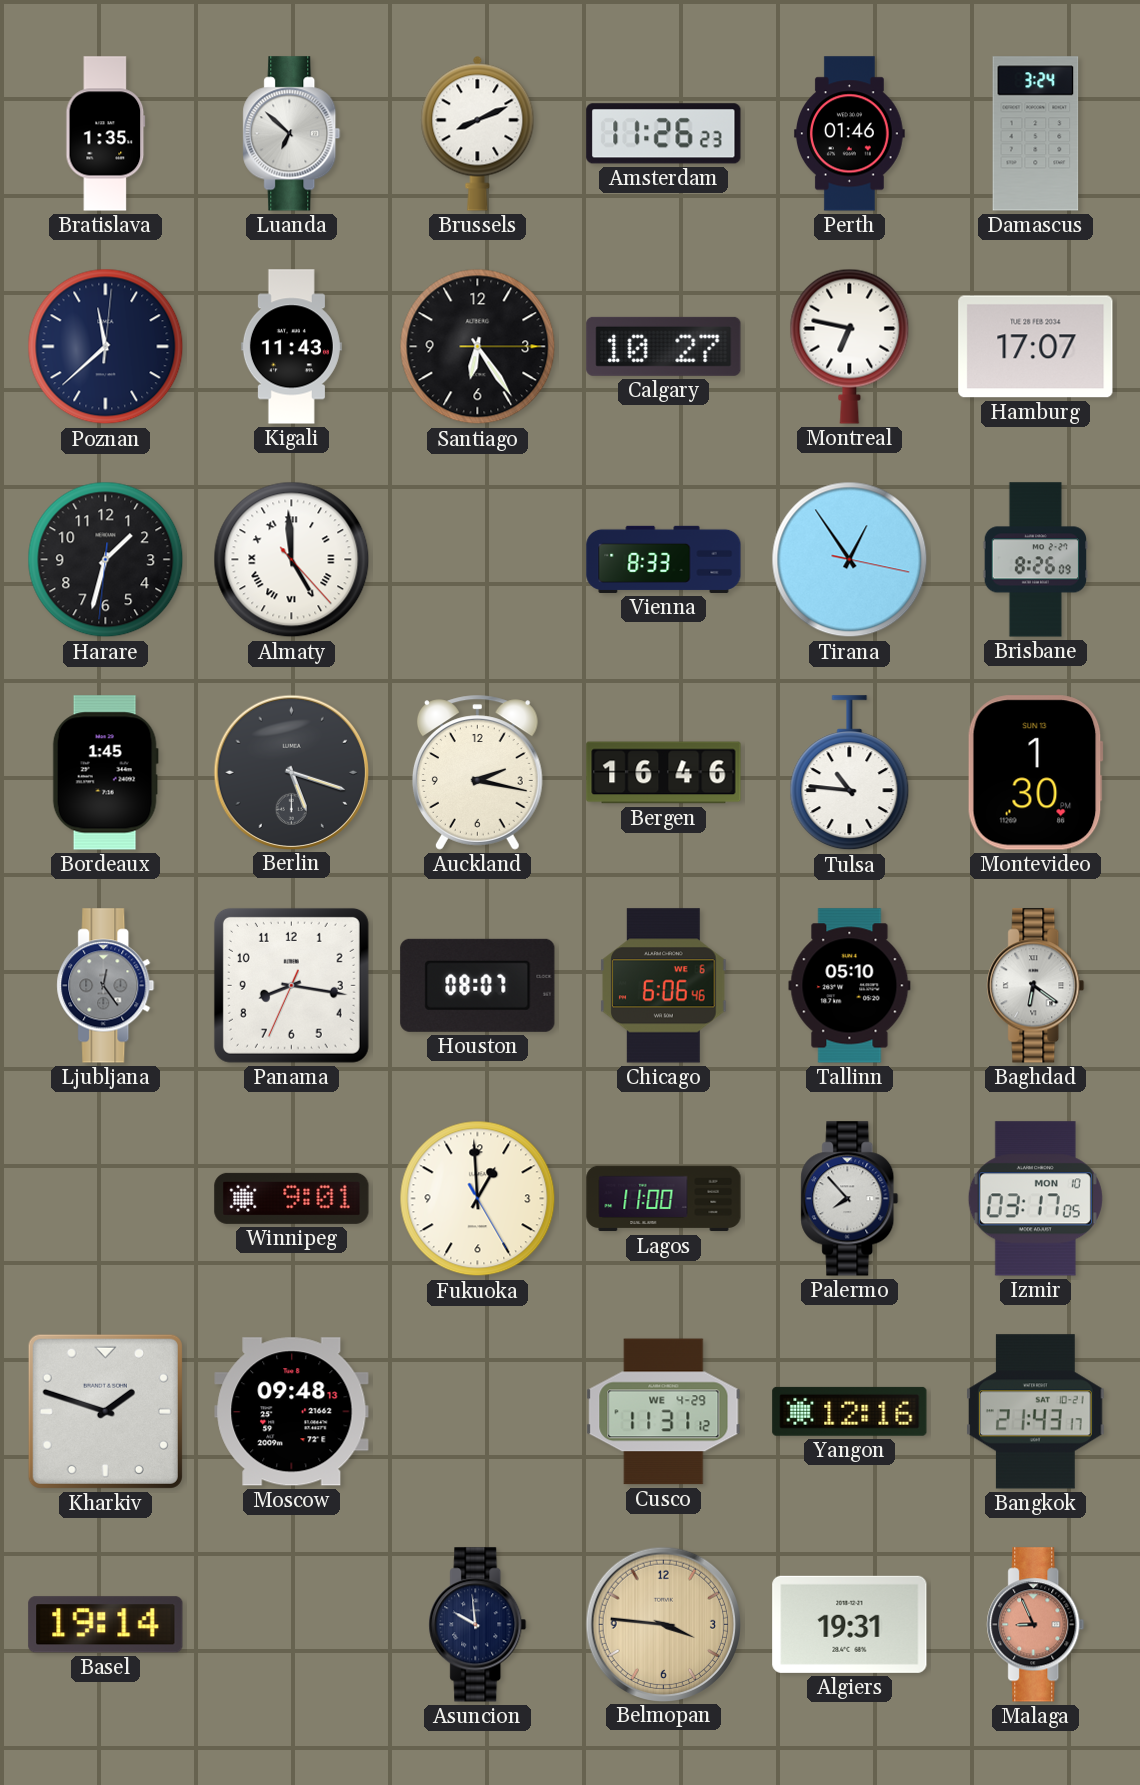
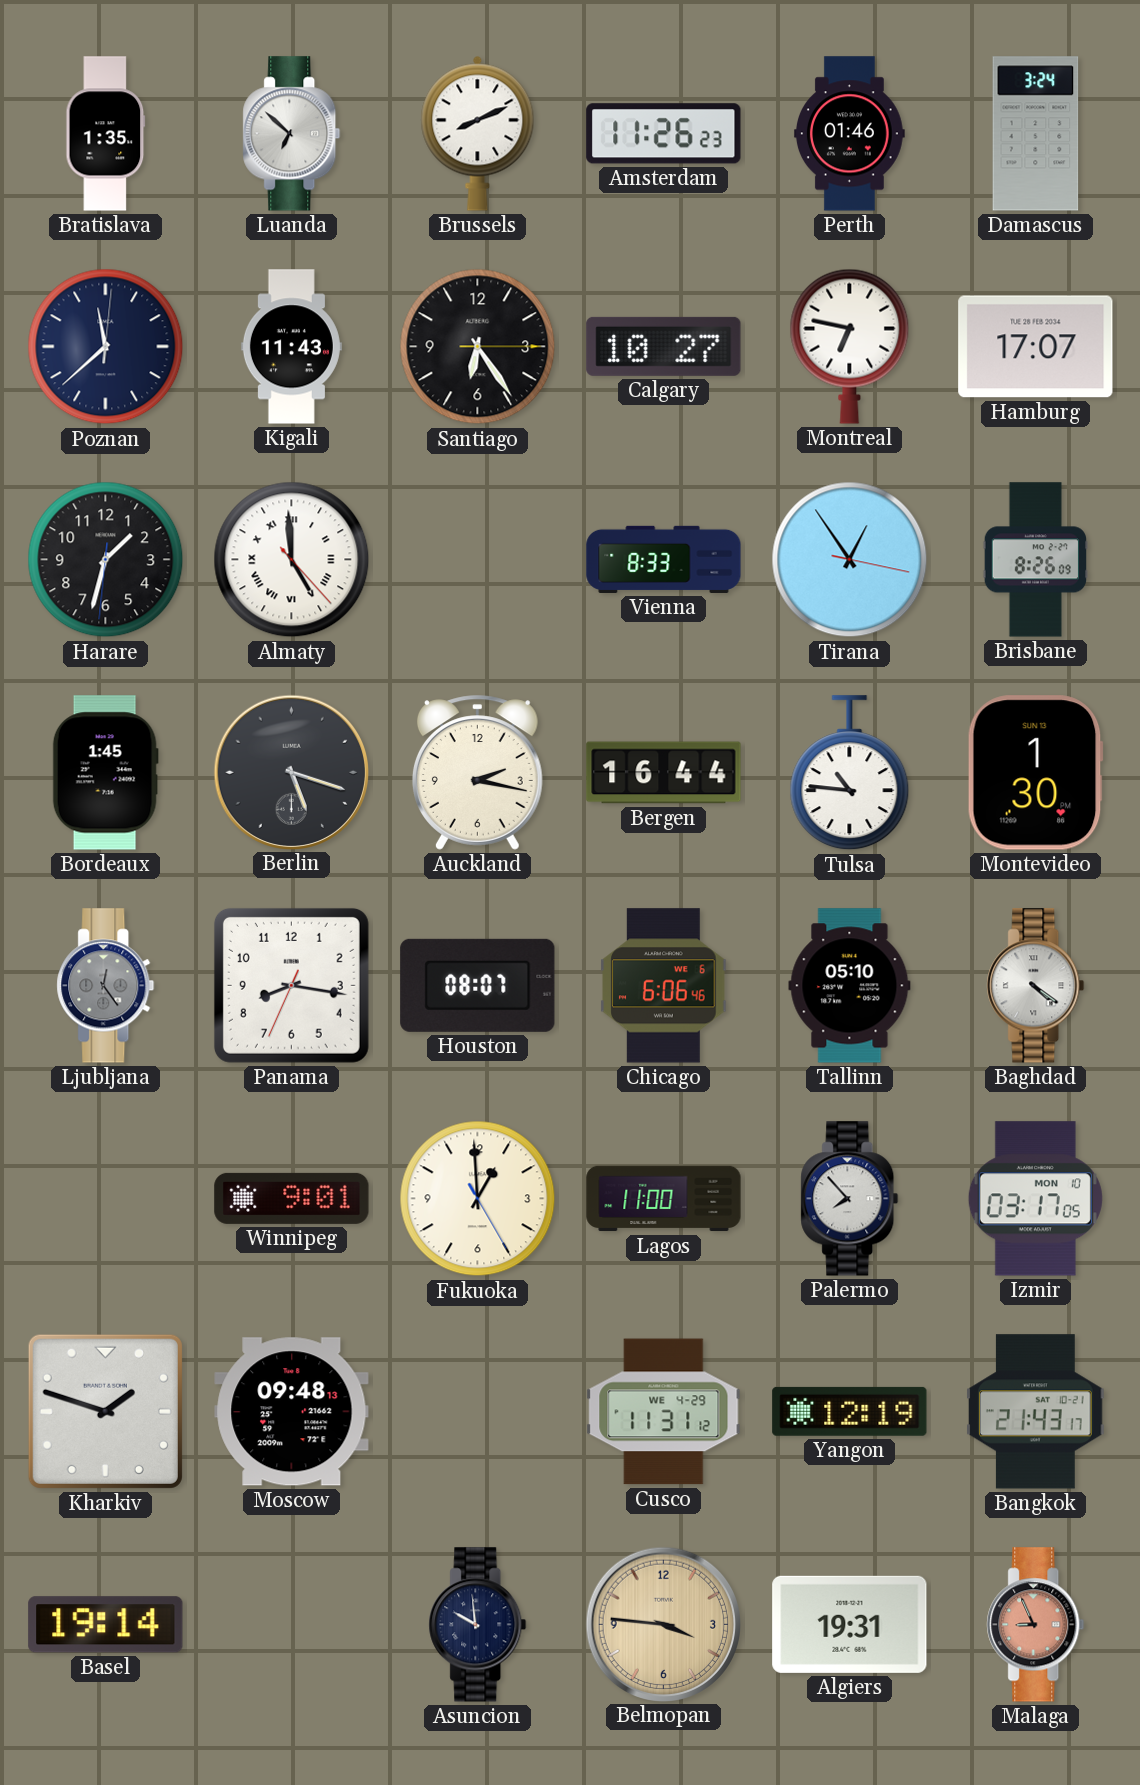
Bergen: 16:46 -> 16:44
Baghdad: 6:21 -> 4:21
Yangon: 12:16 -> 12:19
